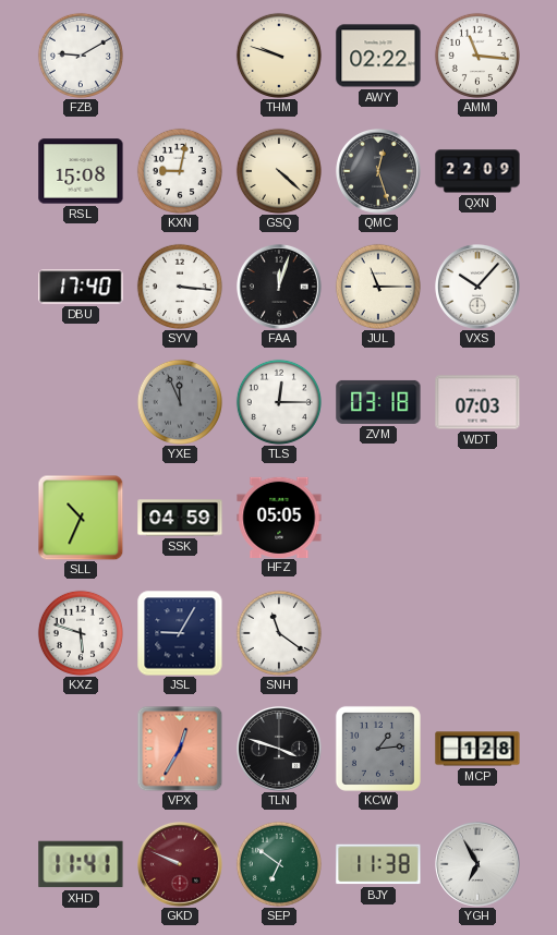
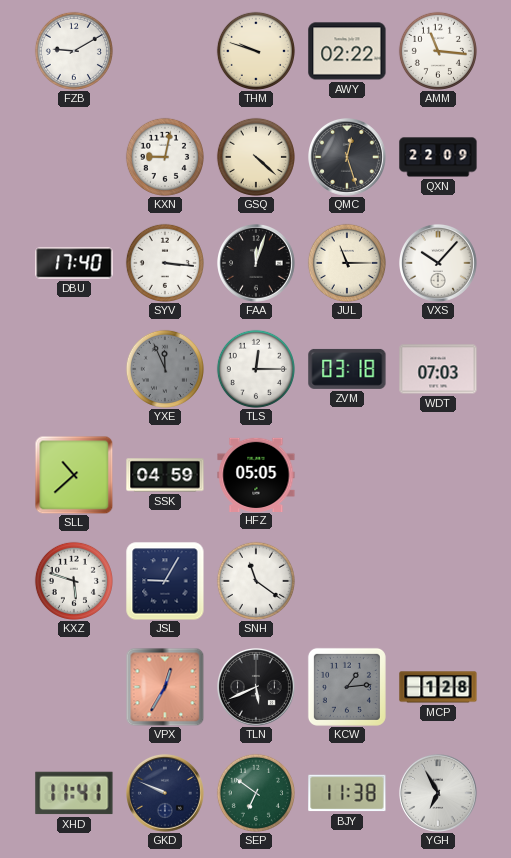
RSL: 15:08 -> none
SLL: 10:34 -> 10:38
TLN: 3:48 -> 5:41
GKD dial: burgundy -> navy
